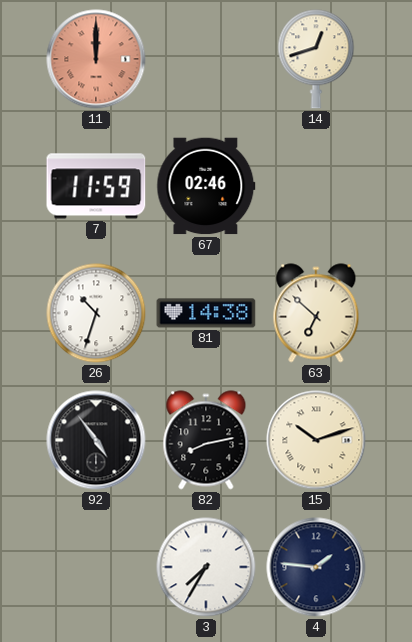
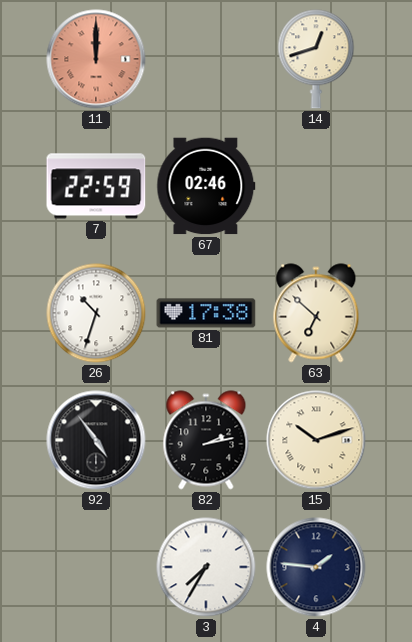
7: 11:59 -> 22:59
81: 14:38 -> 17:38
82: 8:13 -> 2:13
